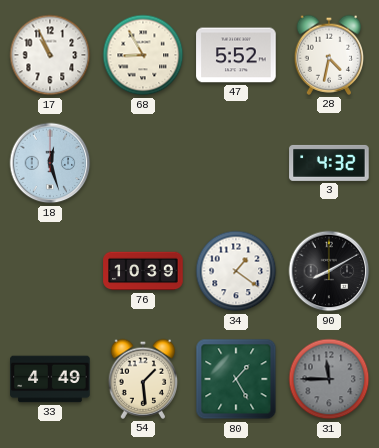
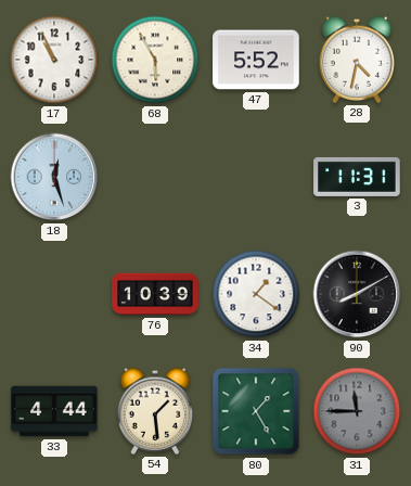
68: 8:55 -> 5:55
3: 4:32 -> 11:31
33: 4:49 -> 4:44
